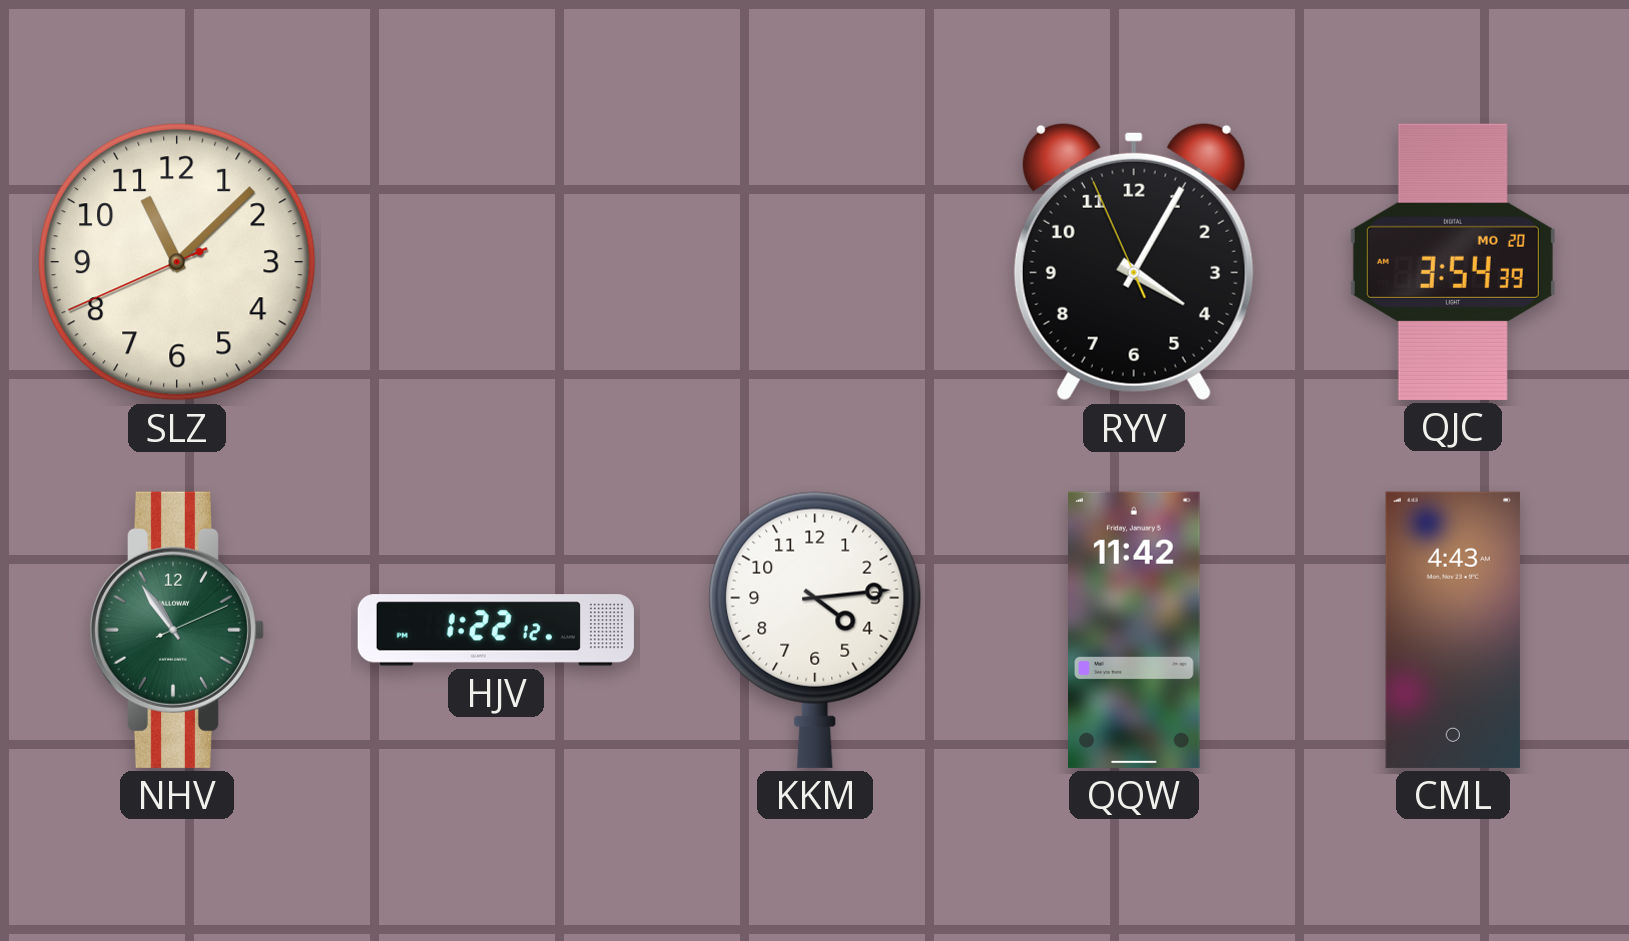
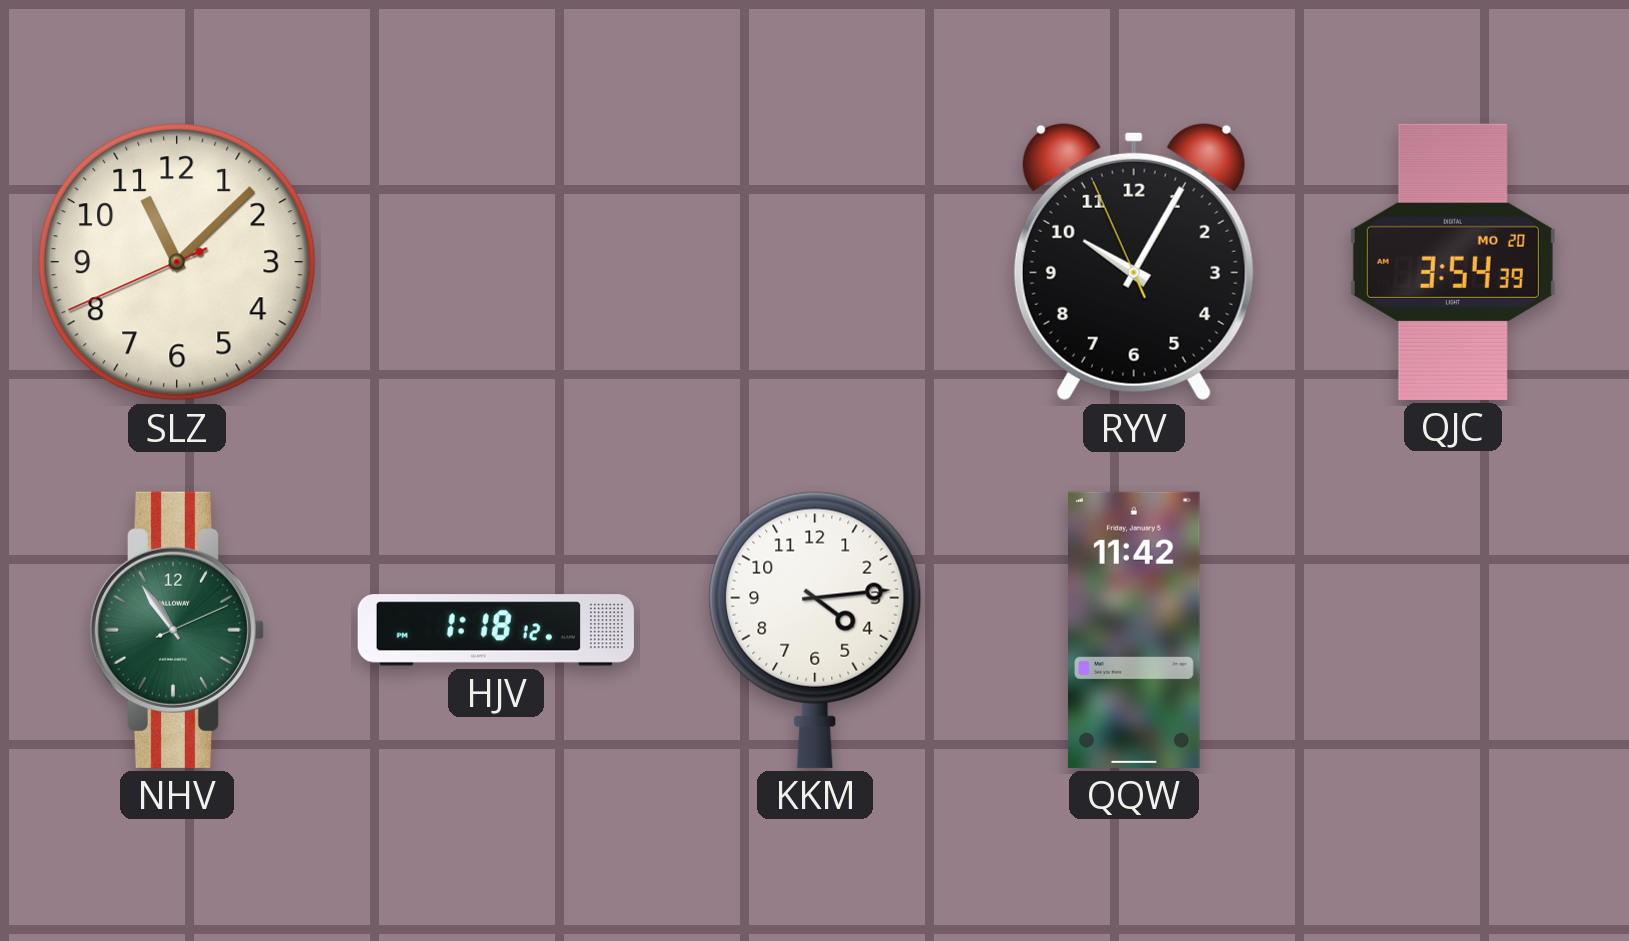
RYV: 4:04 -> 10:04
HJV: 1:22 -> 1:18
CML: 4:43 -> none
